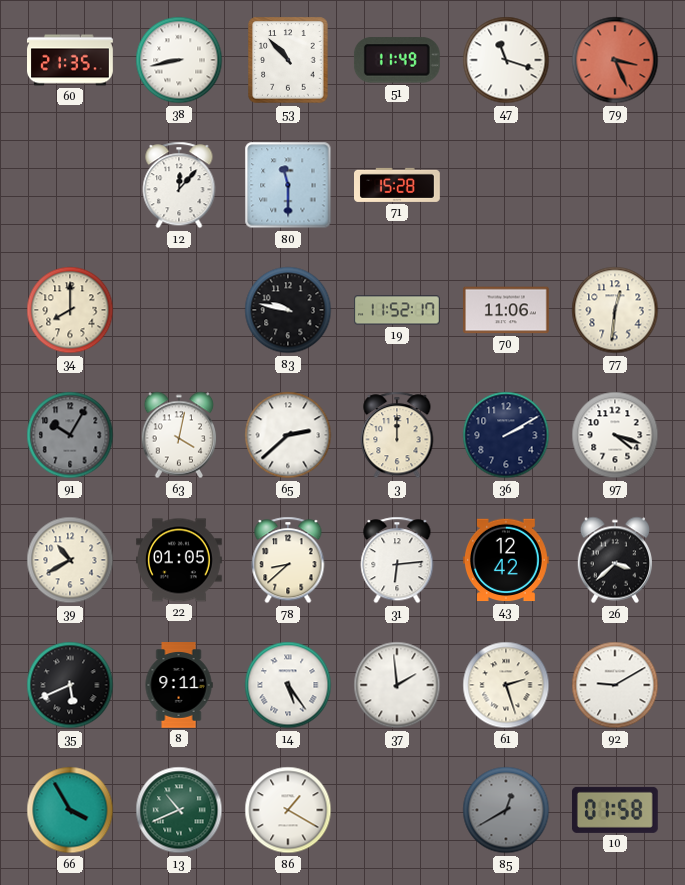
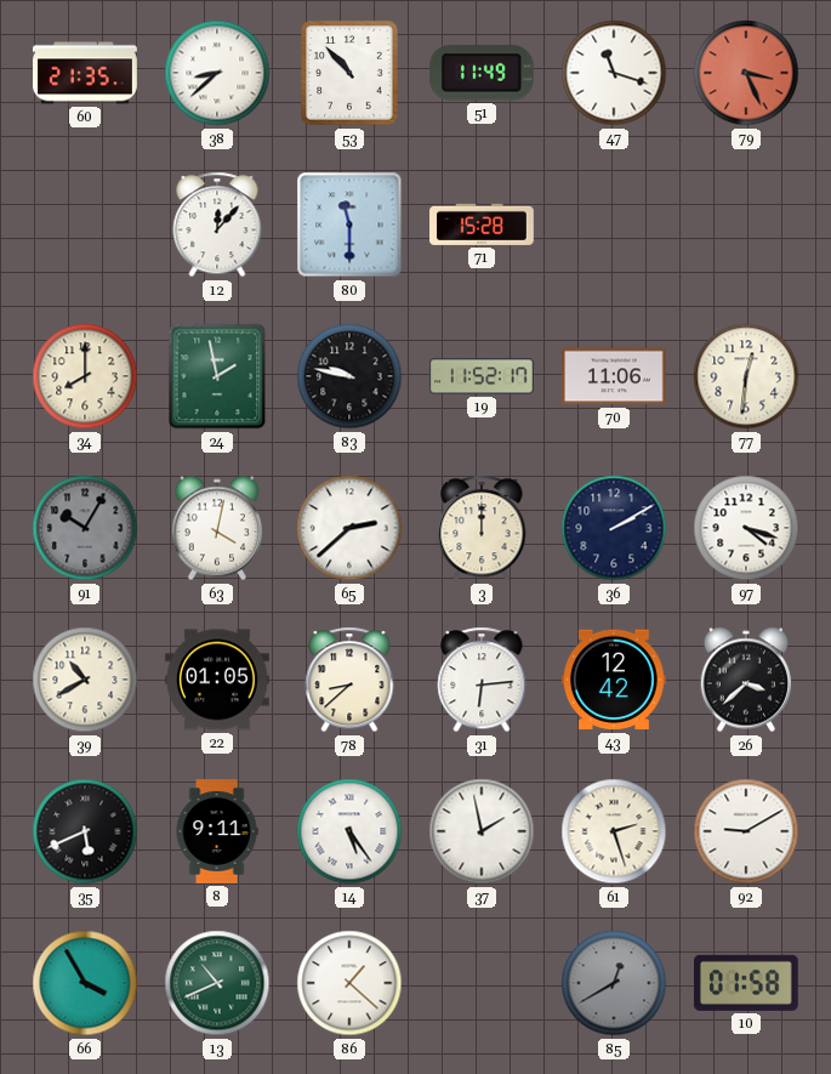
38: 8:43 -> 8:38
24: none -> 1:58
37: 1:59 -> 1:58
86: 1:20 -> 1:22
